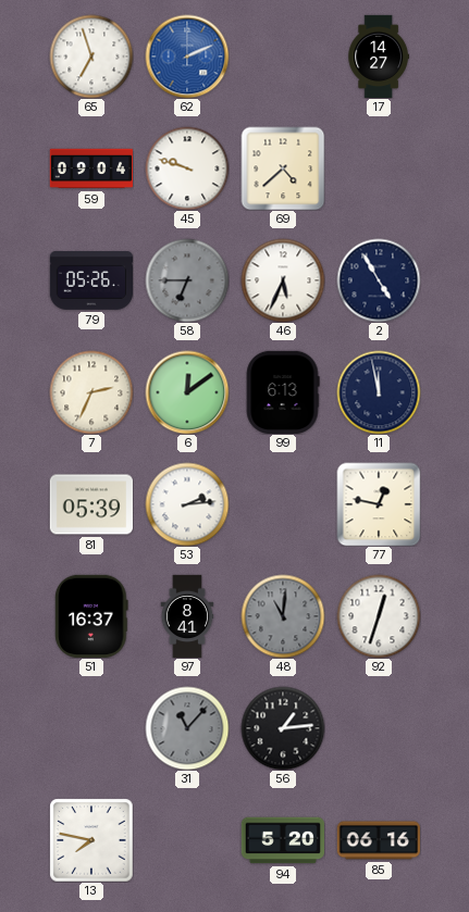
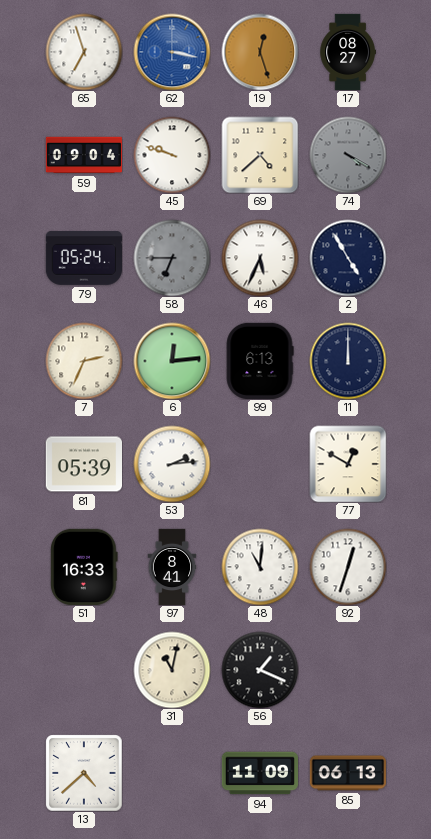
62: 2:11 -> 3:17
19: none -> 12:27
17: 14:27 -> 08:27
74: none -> 4:20
79: 05:26 -> 05:24
6: 12:09 -> 12:14
11: 11:58 -> 12:00
77: 12:47 -> 12:50
51: 16:37 -> 16:33
48 dial: grey -> white
31: 11:07 -> 11:02
31 dial: grey -> cream
56: 1:14 -> 1:19
13: 7:47 -> 4:38
94: 5:20 -> 11:09
85: 06:16 -> 06:13
